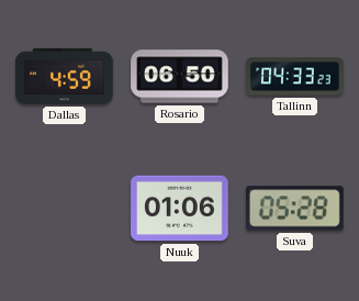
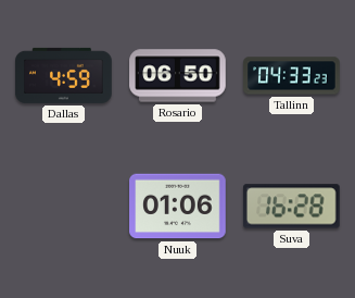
Suva: 05:28 -> 16:28
